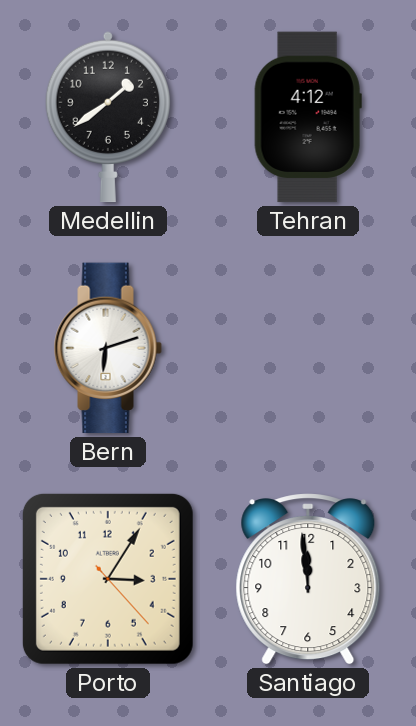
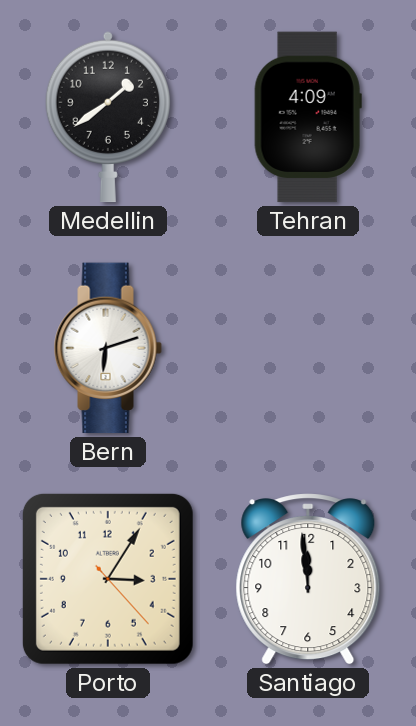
Tehran: 4:12 -> 4:09
